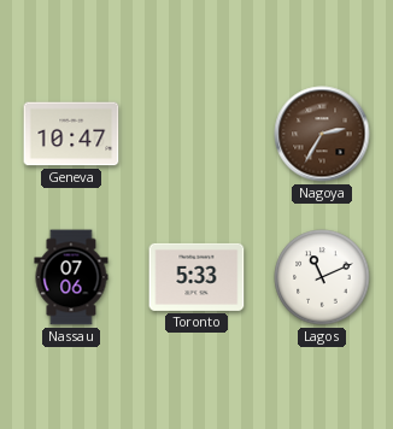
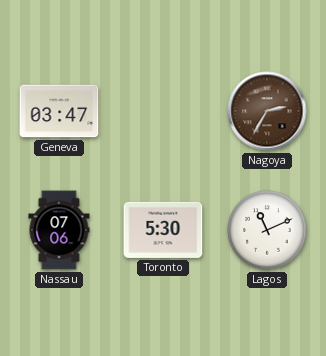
Geneva: 10:47 -> 03:47
Toronto: 5:33 -> 5:30
